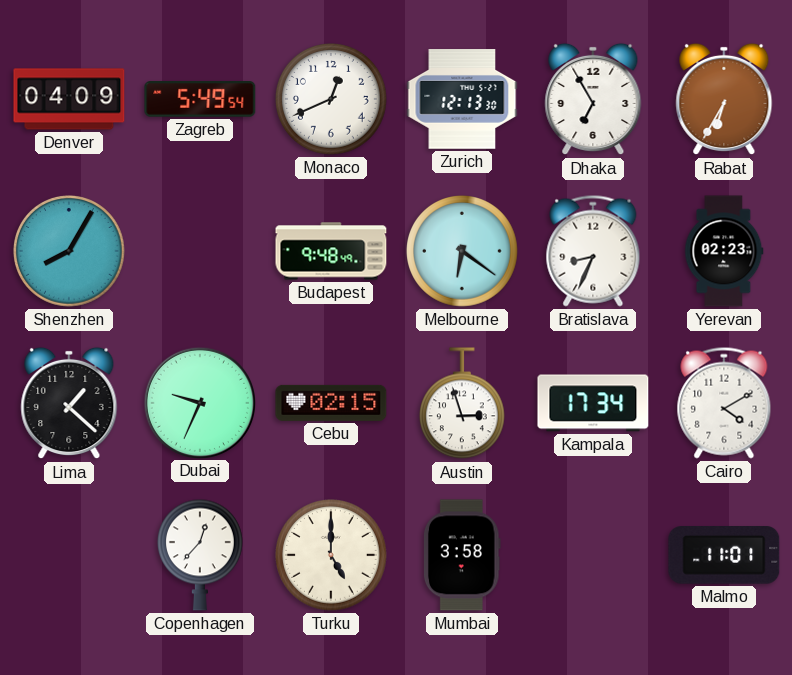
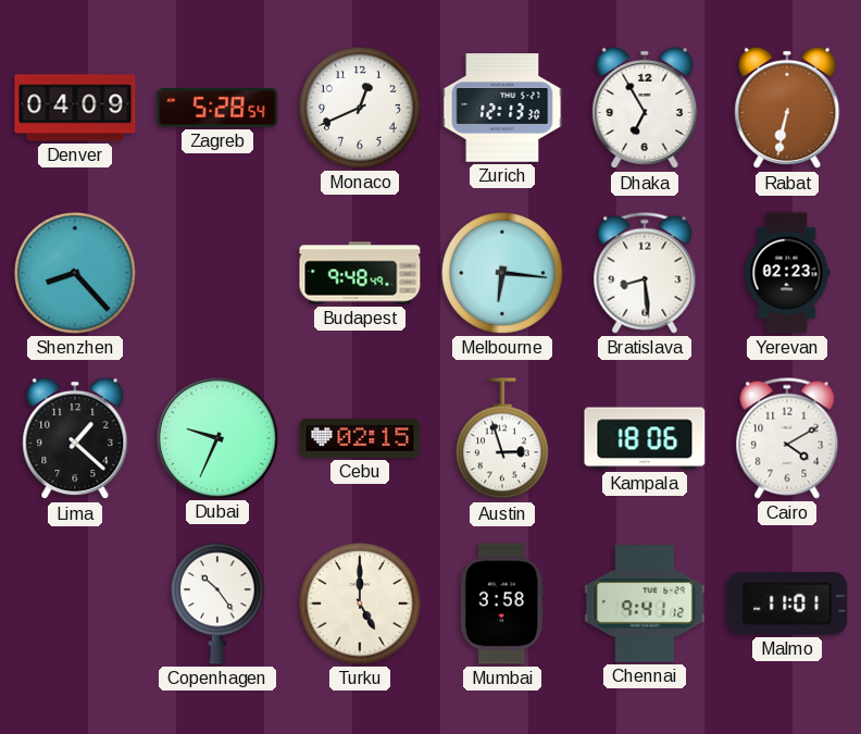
Zagreb: 5:49 -> 5:28
Rabat: 6:35 -> 6:32
Shenzhen: 8:05 -> 8:23
Melbourne: 6:21 -> 6:16
Bratislava: 8:34 -> 8:29
Kampala: 17:34 -> 18:06
Copenhagen: 12:37 -> 10:24
Chennai: none -> 9:41
